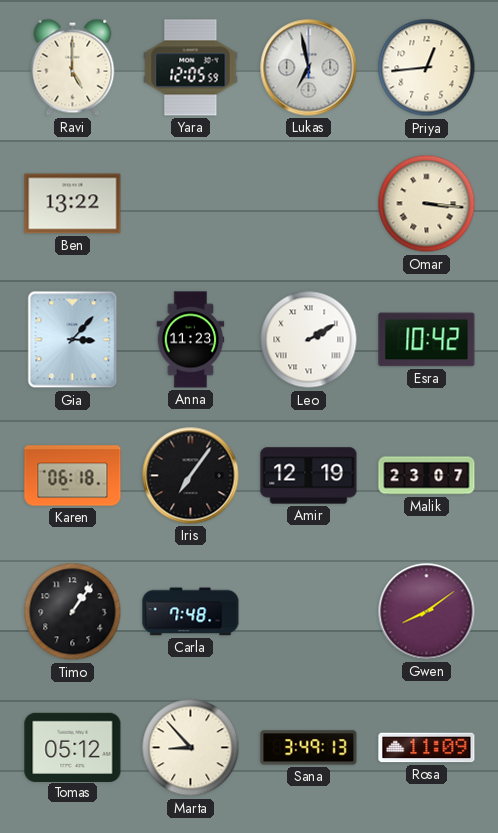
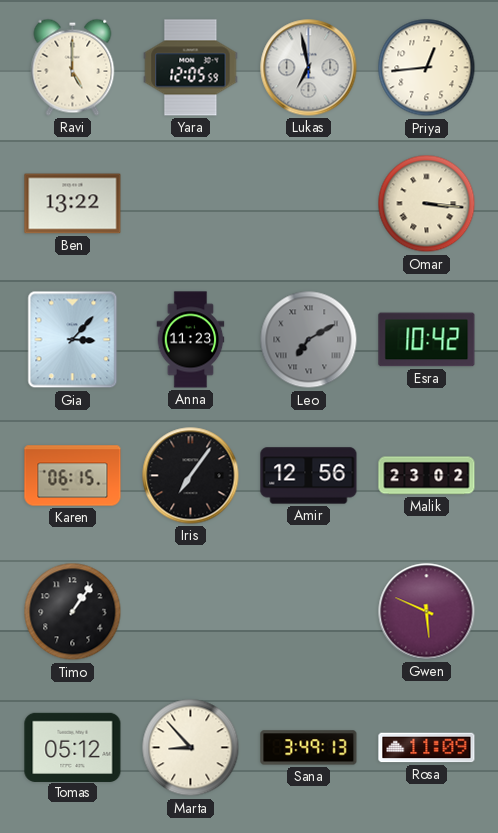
Leo: 2:10 -> 7:10
Leo dial: white -> grey
Karen: 06:18 -> 06:15
Amir: 12:19 -> 12:56
Malik: 23:07 -> 23:02
Carla: 7:48 -> none
Gwen: 8:09 -> 5:49
